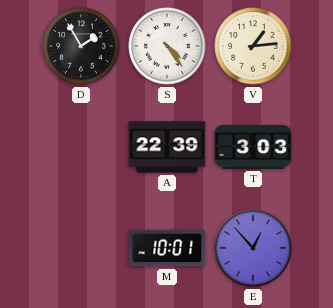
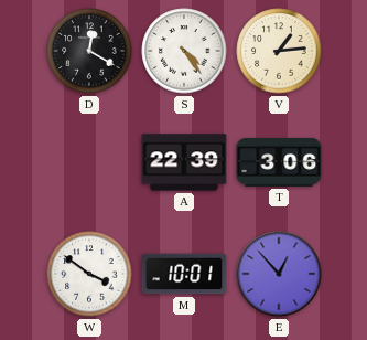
D: 1:55 -> 12:20
T: 3:03 -> 3:06
W: none -> 3:51
